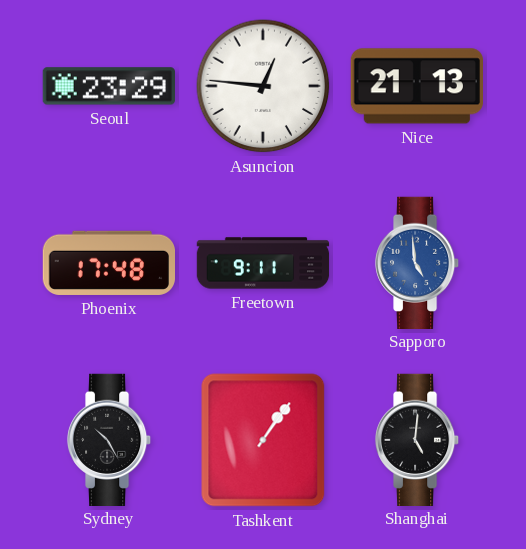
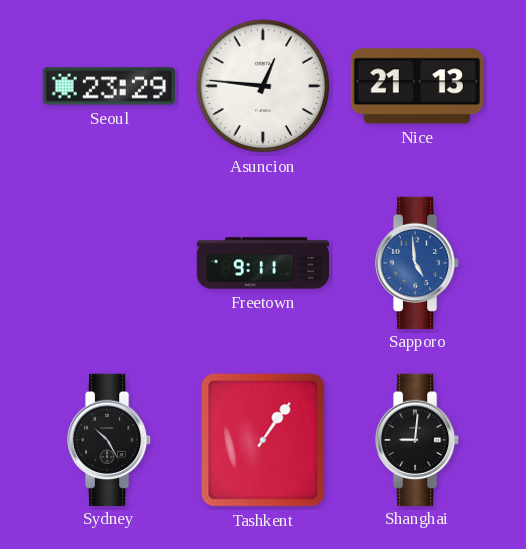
Phoenix: 17:48 -> none
Shanghai: 5:01 -> 9:01
